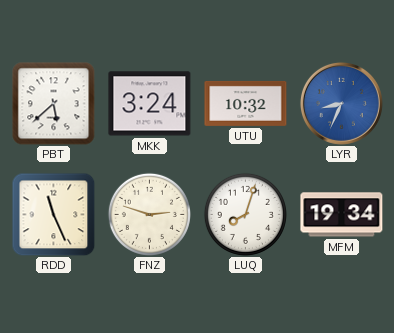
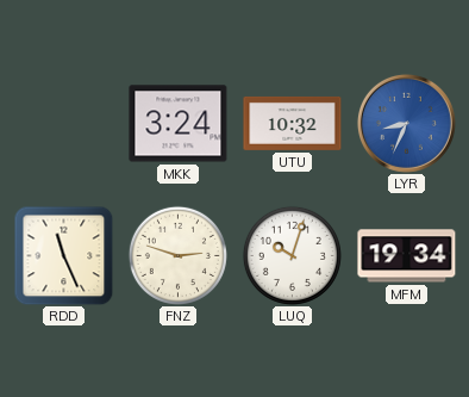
PBT: 5:38 -> none
LUQ: 8:03 -> 10:03
